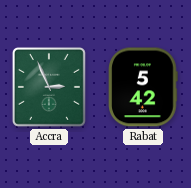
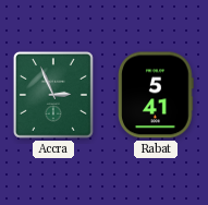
Rabat: 5:42 -> 5:41
